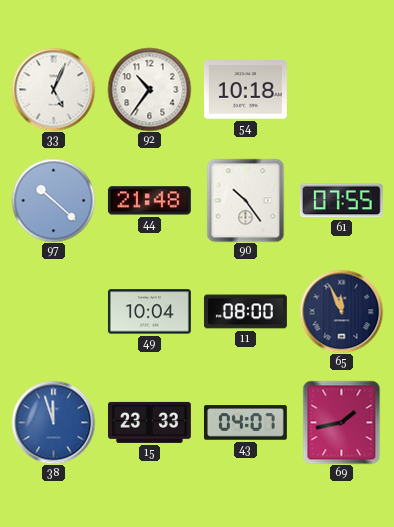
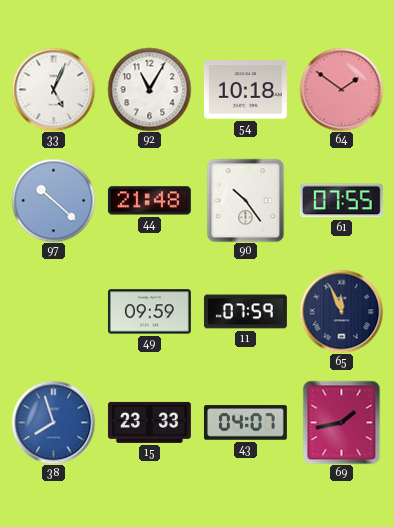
92: 10:36 -> 11:05
64: none -> 1:51
49: 10:04 -> 09:59
11: 08:00 -> 07:59
38: 11:57 -> 7:57
